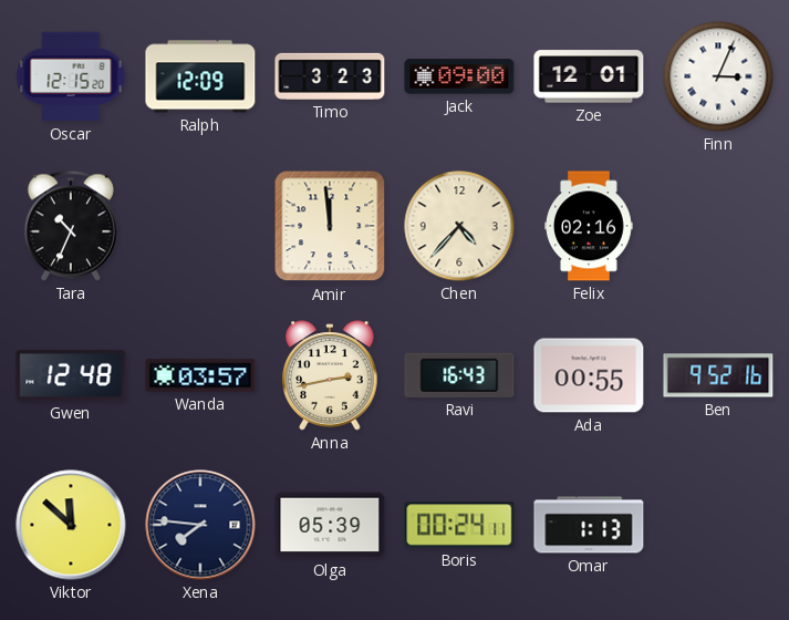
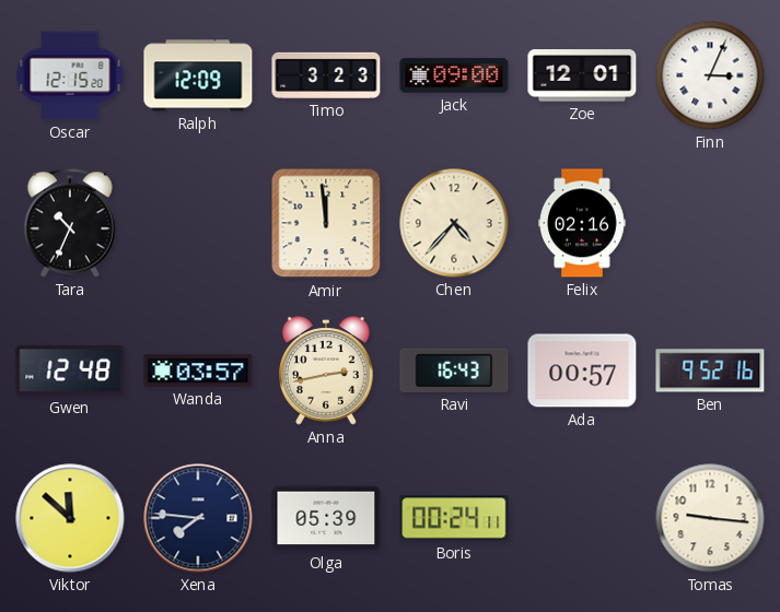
Ada: 00:55 -> 00:57
Omar: 1:13 -> none
Tomas: none -> 9:16
